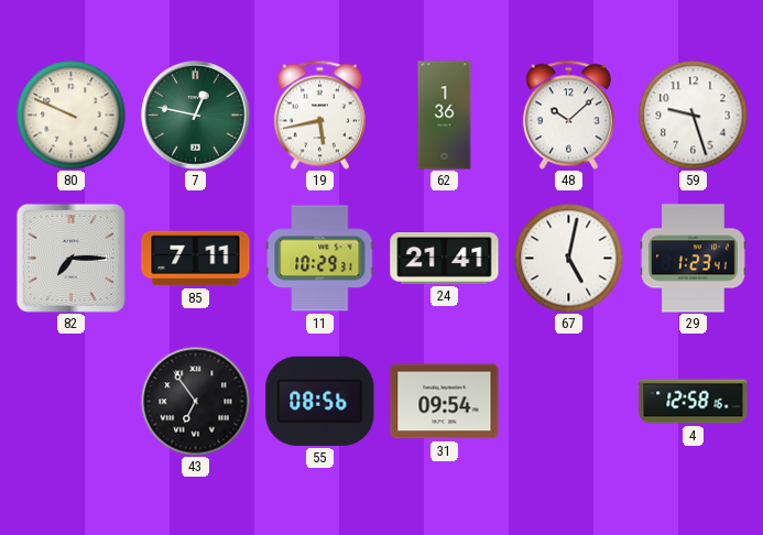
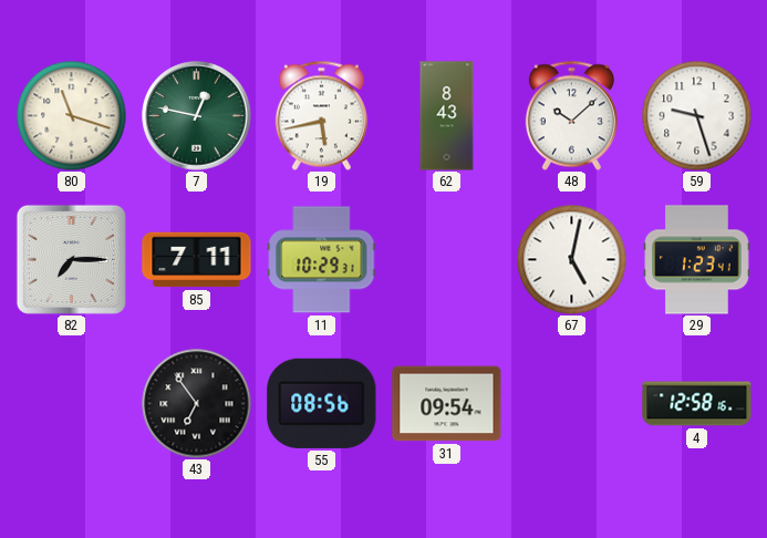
80: 9:49 -> 11:18
62: 1:36 -> 8:43
24: 21:41 -> none
